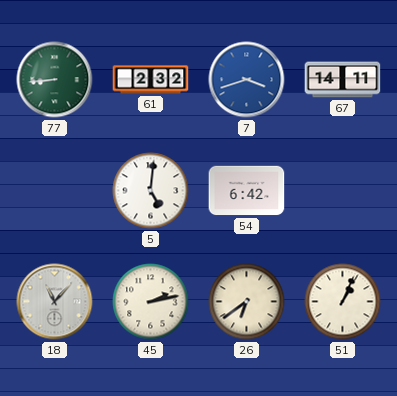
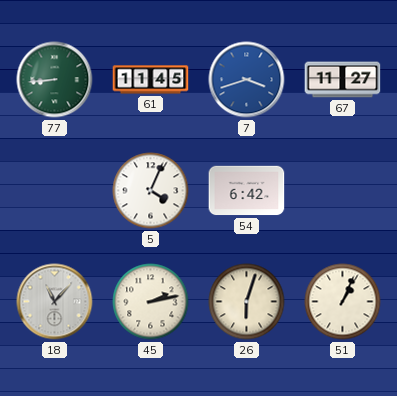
61: 2:32 -> 11:45
67: 14:11 -> 11:27
5: 5:01 -> 4:04
26: 6:39 -> 6:03
